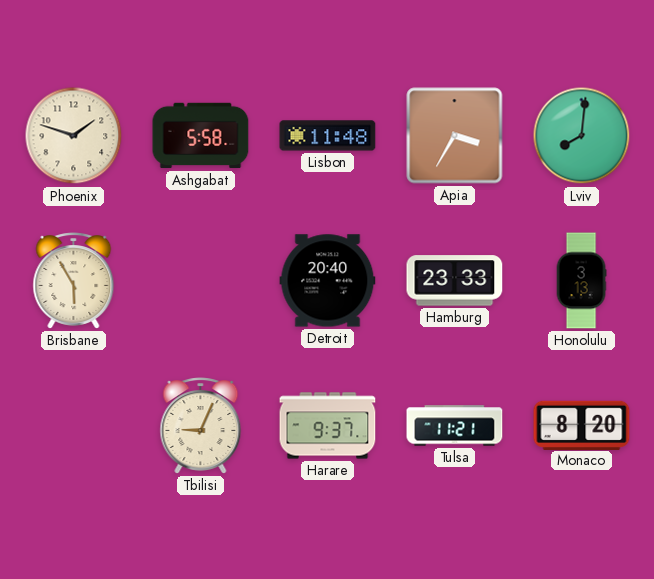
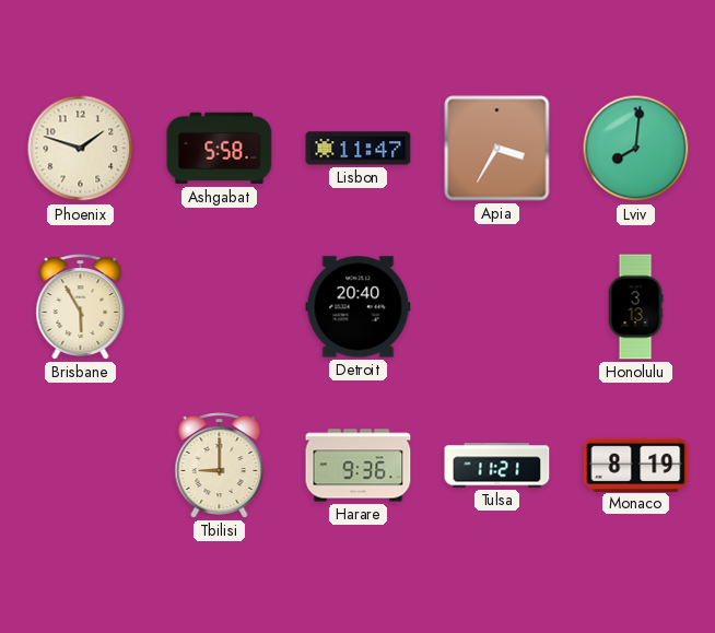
Lisbon: 11:48 -> 11:47
Hamburg: 23:33 -> none
Tbilisi: 9:04 -> 9:00
Harare: 9:37 -> 9:36
Monaco: 8:20 -> 8:19
